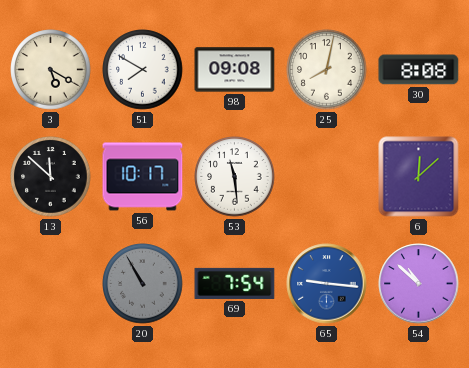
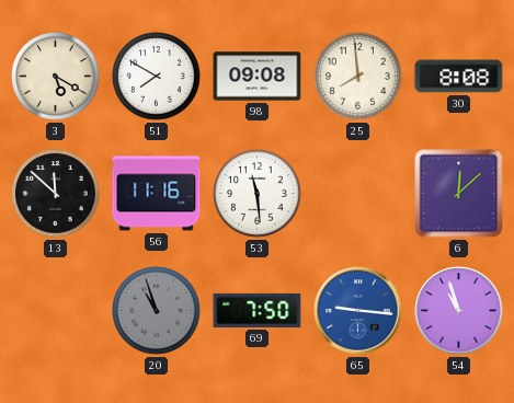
25: 8:02 -> 7:59
56: 10:17 -> 11:16
20: 10:55 -> 10:57
69: 7:54 -> 7:50
54: 10:52 -> 10:57
